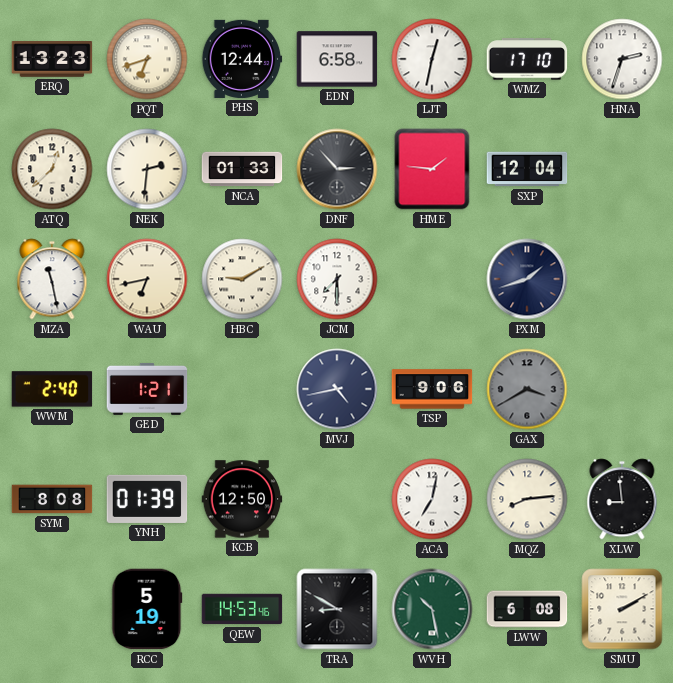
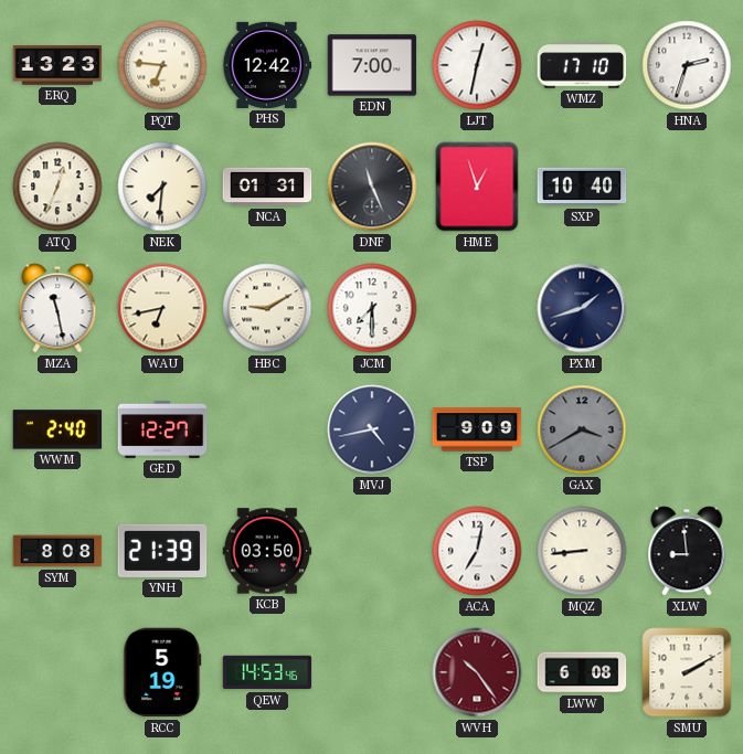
PQT: 6:42 -> 6:46
PHS: 12:44 -> 12:42
EDN: 6:58 -> 7:00
ATQ: 12:38 -> 12:34
NEK: 2:31 -> 7:31
NCA: 01:33 -> 01:31
DNF: 2:53 -> 11:26
HME: 1:46 -> 12:57
SXP: 12:04 -> 10:40
GED: 1:21 -> 12:27
TSP: 9:06 -> 9:09
YNH: 01:39 -> 21:39
KCB: 12:50 -> 03:50
MQZ: 8:14 -> 8:44
TRA: 8:50 -> none
WVH: 10:28 -> 10:24
WVH dial: green -> burgundy
